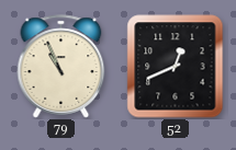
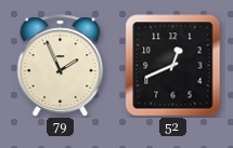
79: 10:56 -> 1:56
